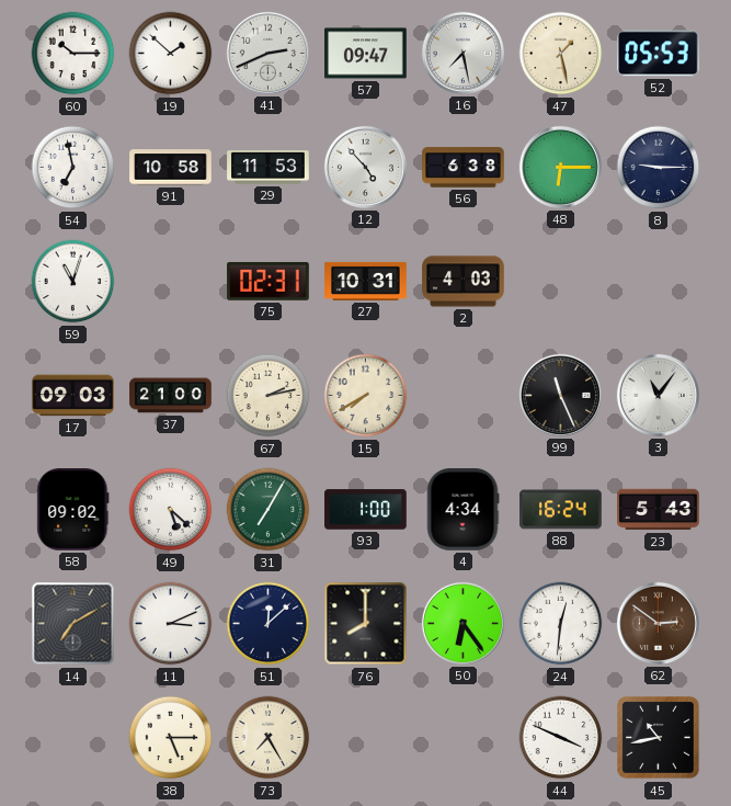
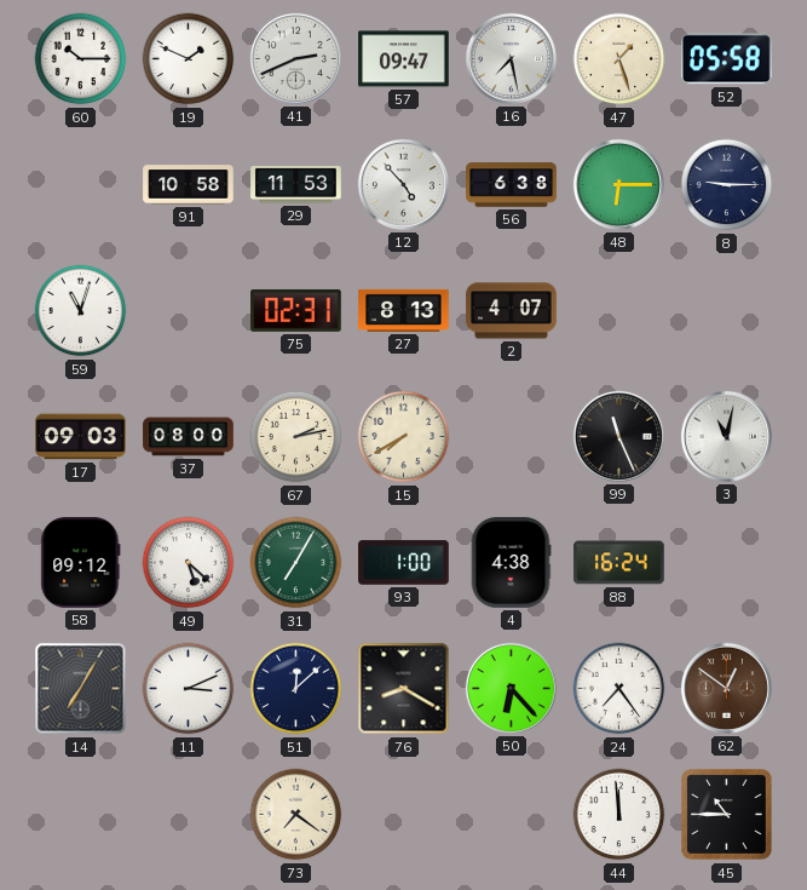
19: 1:52 -> 1:49
47: 1:28 -> 1:27
52: 05:53 -> 05:58
54: 6:58 -> none
27: 10:31 -> 8:13
2: 4:03 -> 4:07
37: 21:00 -> 08:00
3: 11:06 -> 11:02
58: 09:02 -> 09:12
4: 4:34 -> 4:38
23: 5:43 -> none
14: 7:10 -> 7:05
76: 8:00 -> 8:20
50: 6:24 -> 6:23
24: 12:31 -> 7:24
62: 2:51 -> 12:51
38: 5:15 -> none
73: 7:25 -> 7:21
44: 3:49 -> 11:59
45: 10:43 -> 10:45
